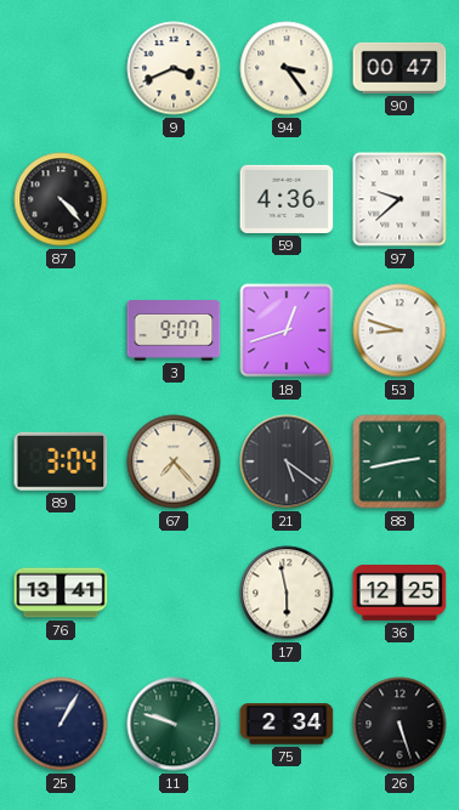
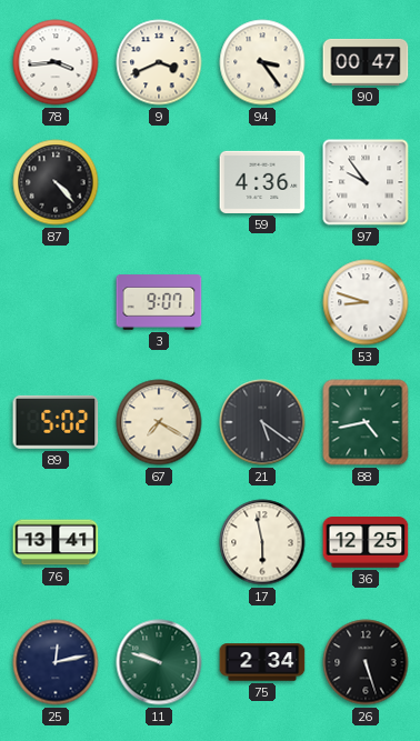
78: none -> 3:44
97: 9:38 -> 9:54
18: 12:42 -> none
89: 3:04 -> 5:02
67: 7:23 -> 7:20
88: 2:43 -> 4:43
25: 1:05 -> 12:13
